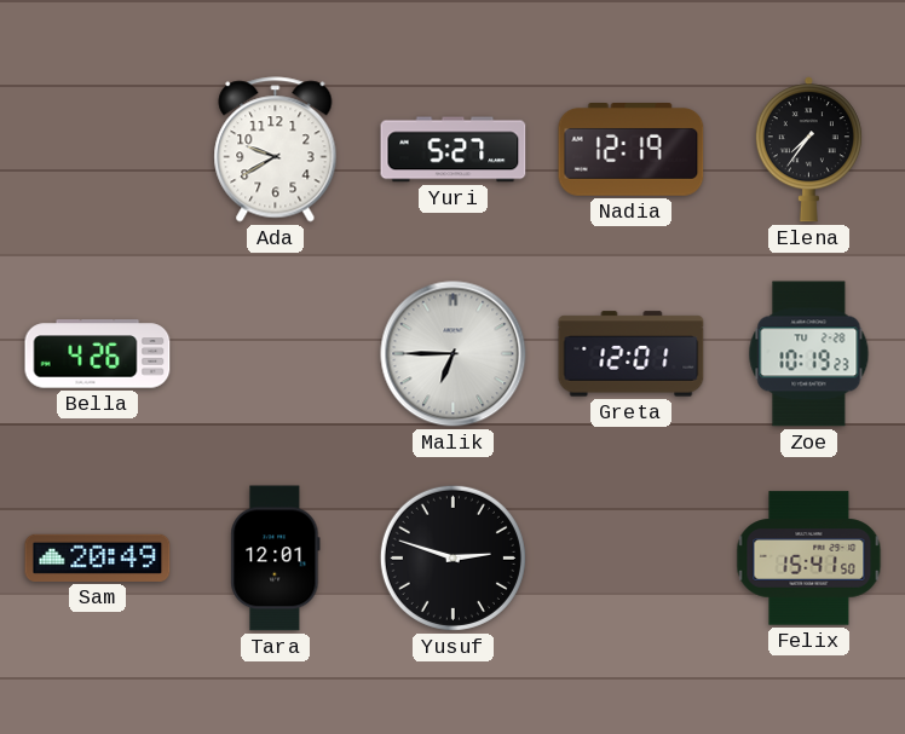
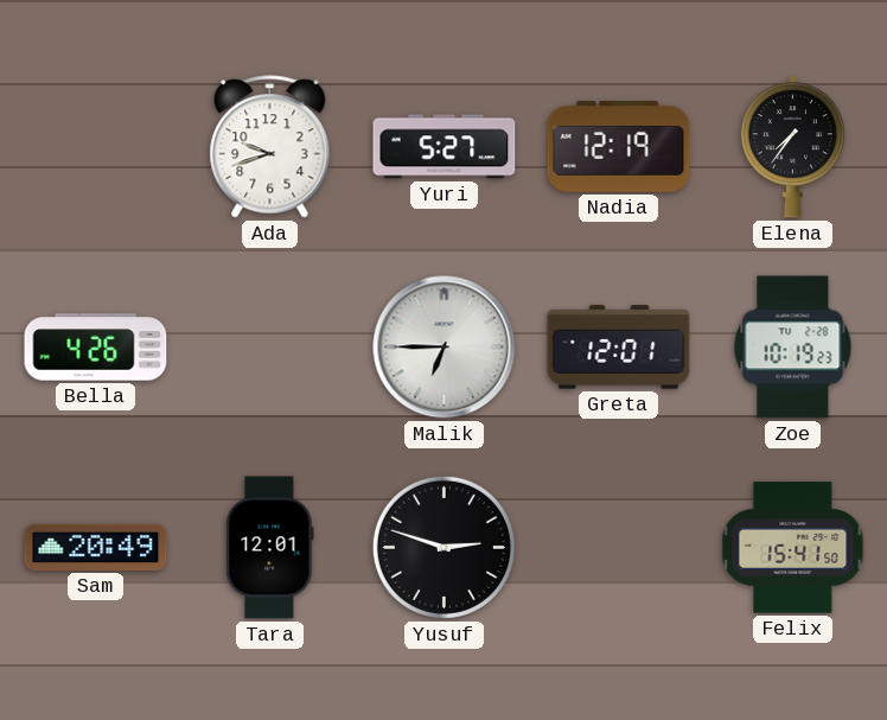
Ada: 9:40 -> 9:42
